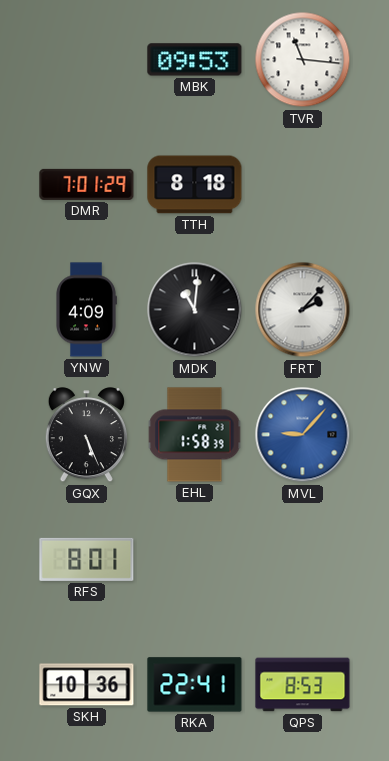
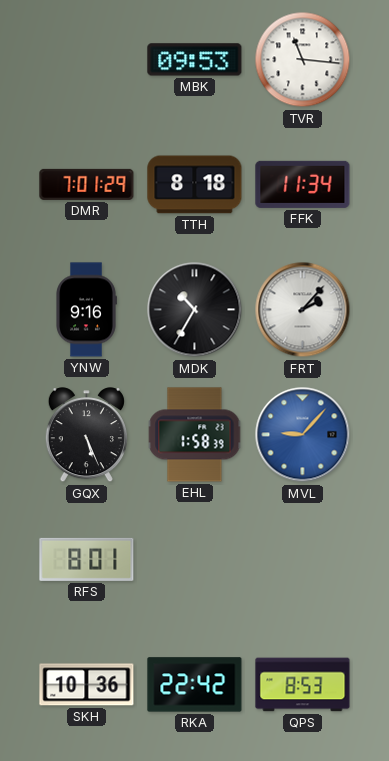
FFK: none -> 11:34
YNW: 4:09 -> 9:16
MDK: 11:01 -> 10:35
RKA: 22:41 -> 22:42
